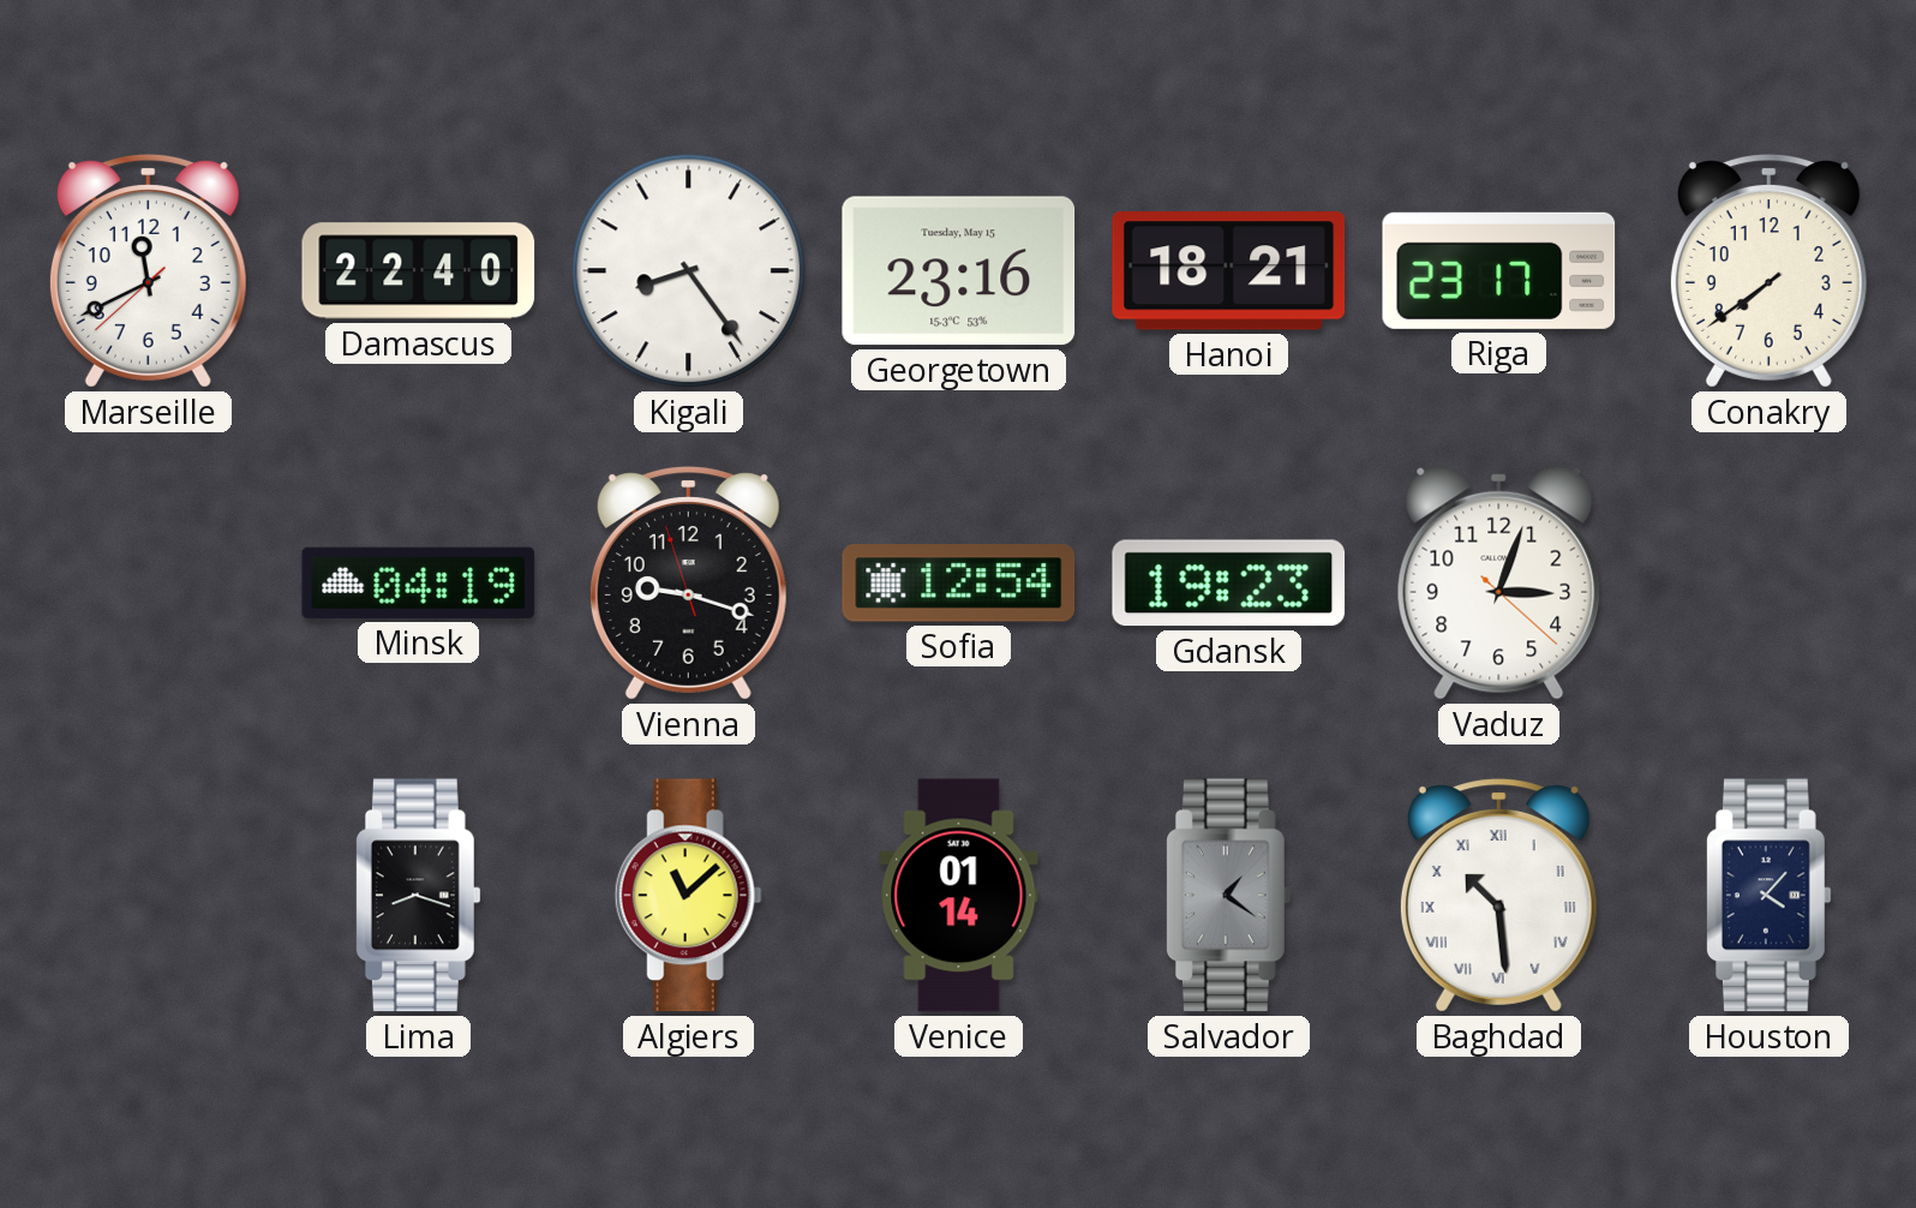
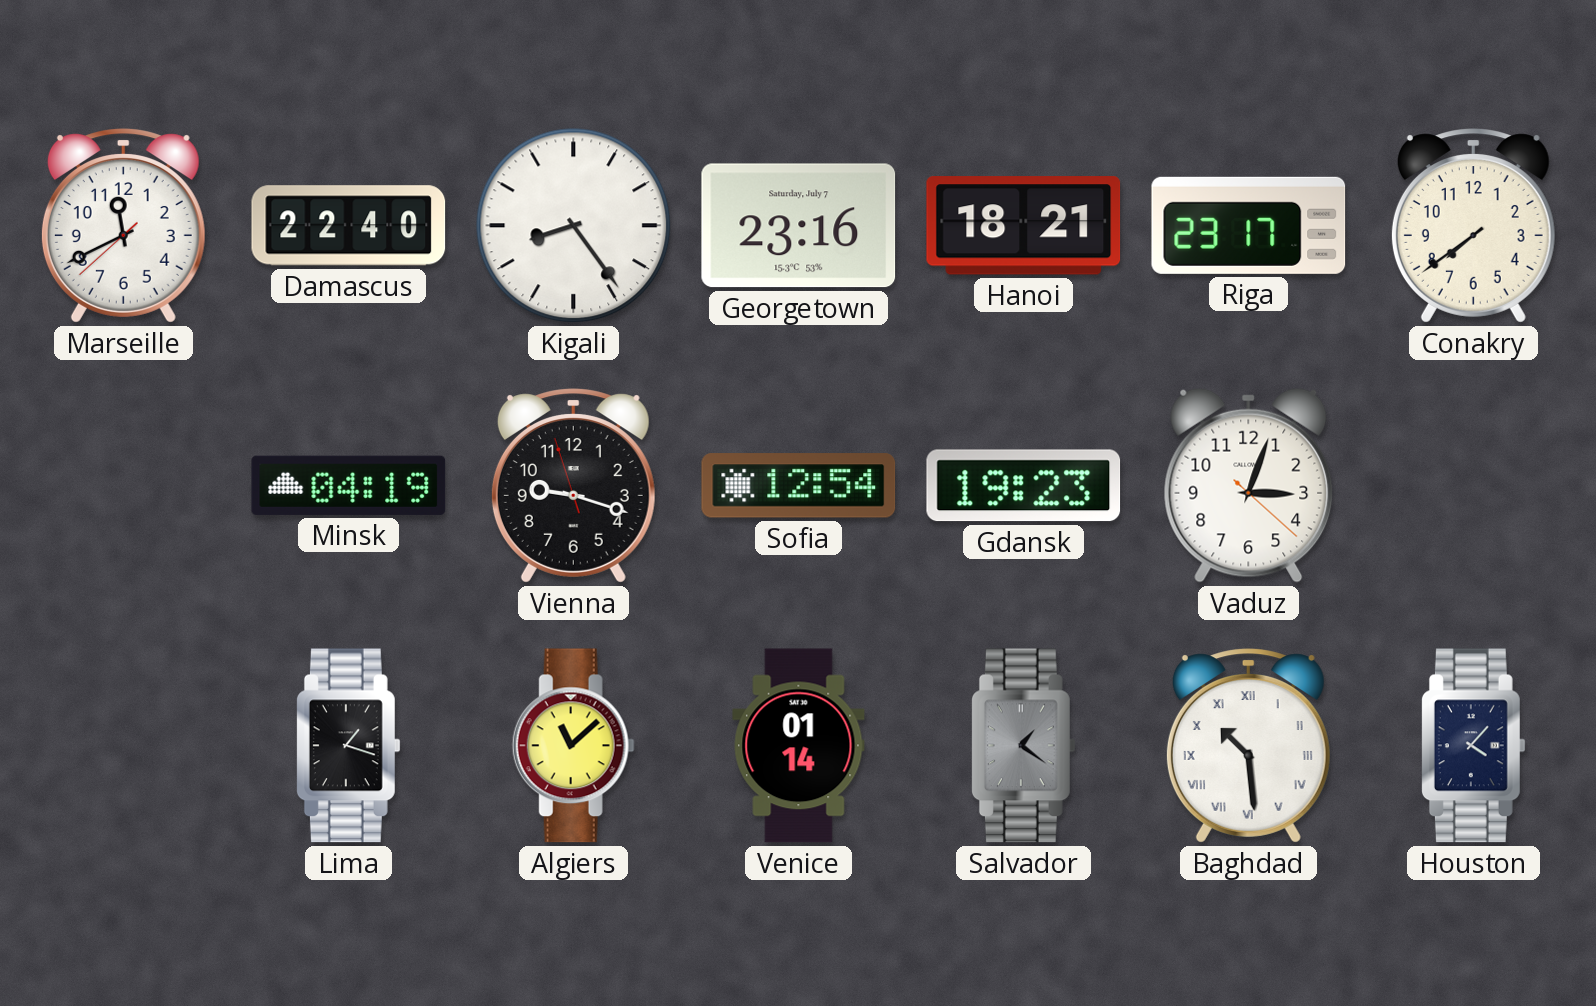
Georgetown date: Tuesday, May 15 -> Saturday, July 7
Lima: 8:18 -> 1:18
